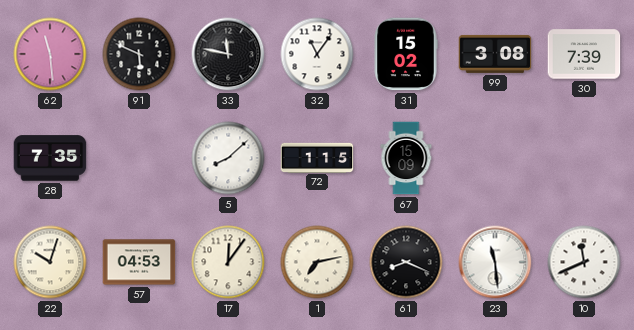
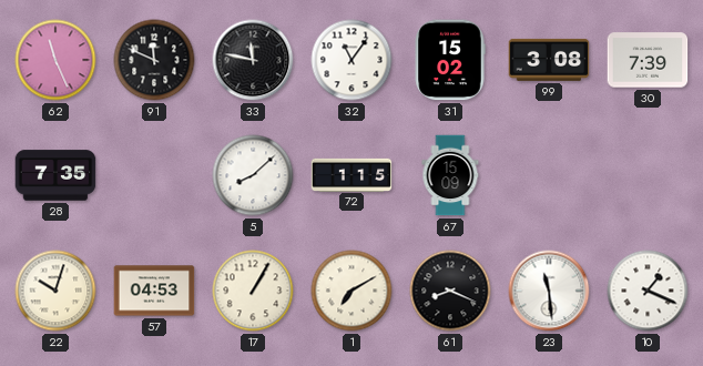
62: 11:29 -> 11:26
91: 5:49 -> 11:49
17: 12:06 -> 1:05
1: 7:13 -> 7:10
10: 11:41 -> 1:19
